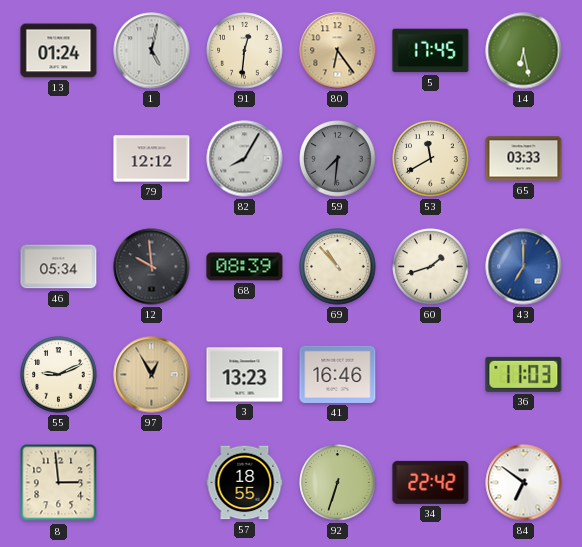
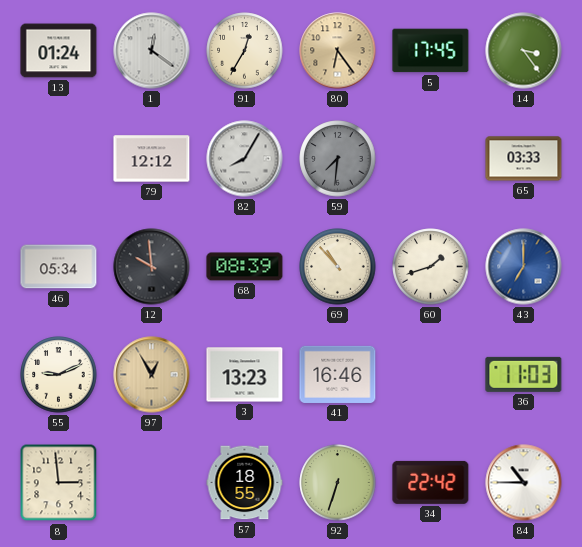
1: 5:02 -> 12:21
91: 12:31 -> 12:35
14: 6:28 -> 3:24
53: 11:40 -> none
84: 6:51 -> 10:45
